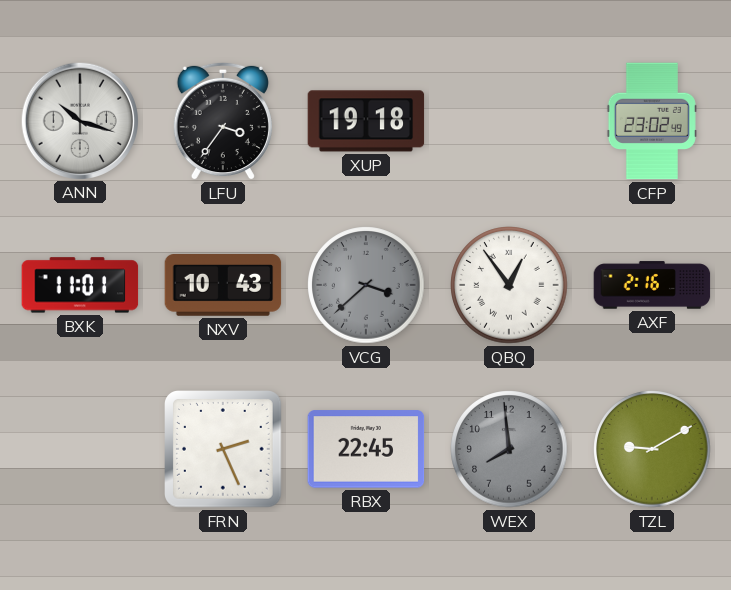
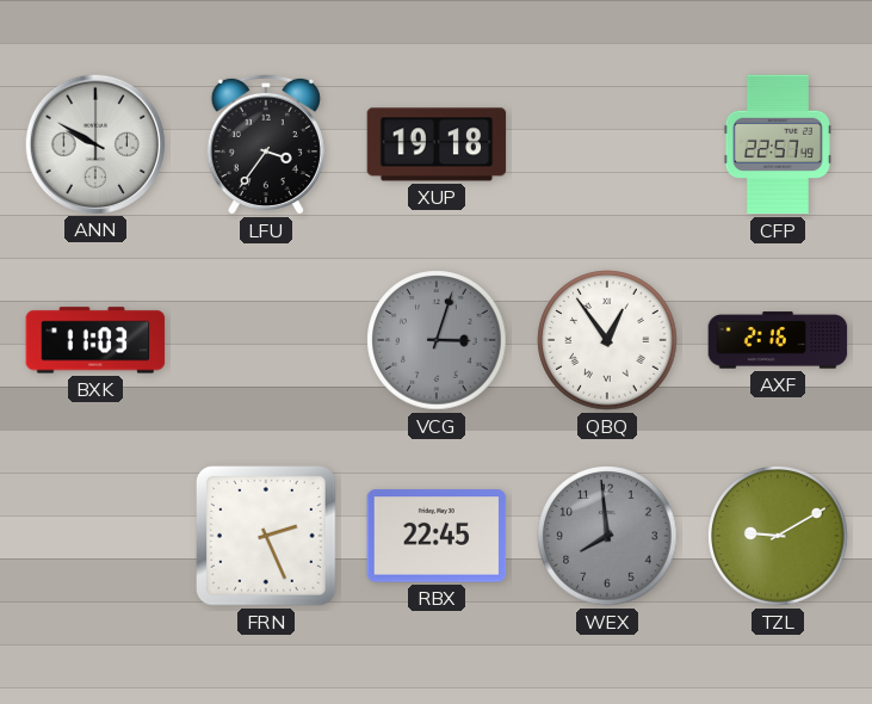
ANN: 10:18 -> 9:50
CFP: 23:02 -> 22:57
BXK: 11:01 -> 11:03
NXV: 10:43 -> none
VCG: 3:38 -> 3:03
